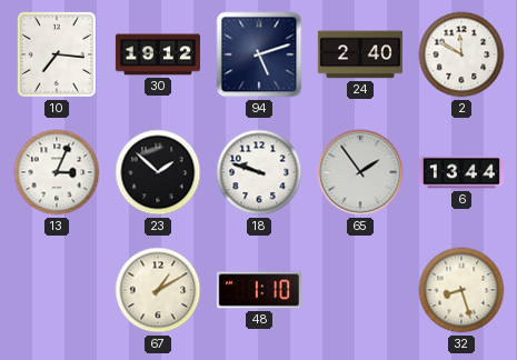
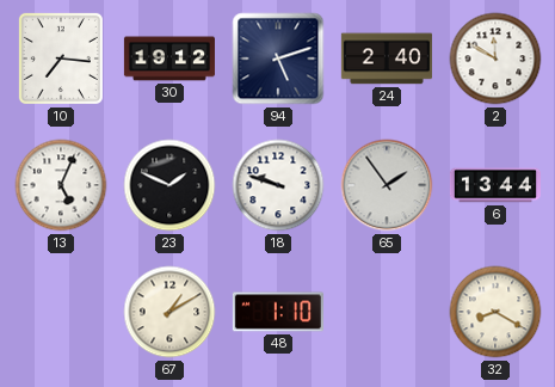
13: 3:04 -> 5:04
23: 1:52 -> 1:49
32: 8:27 -> 8:20
